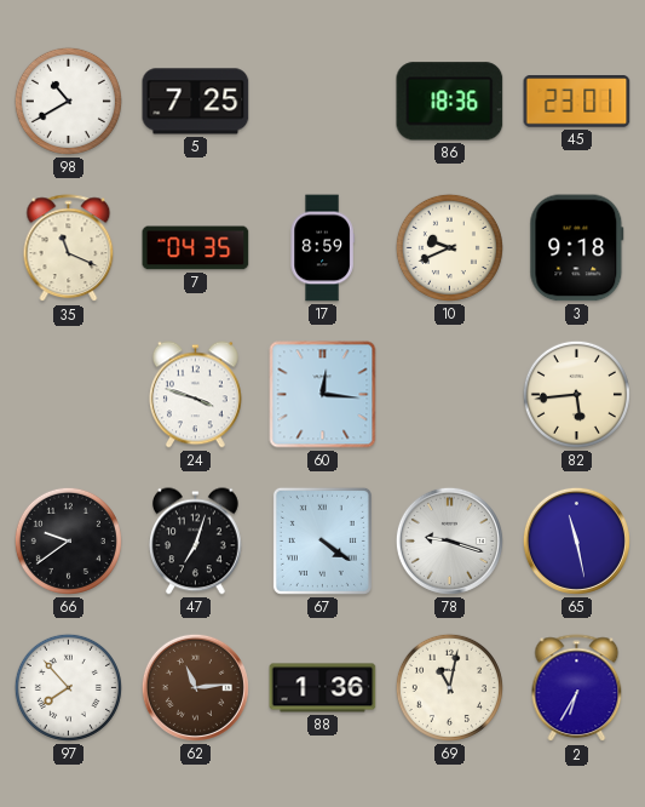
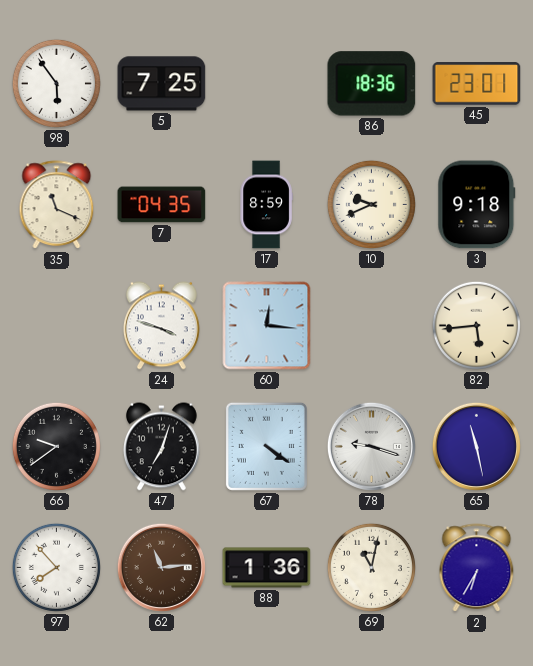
98: 10:40 -> 5:54
